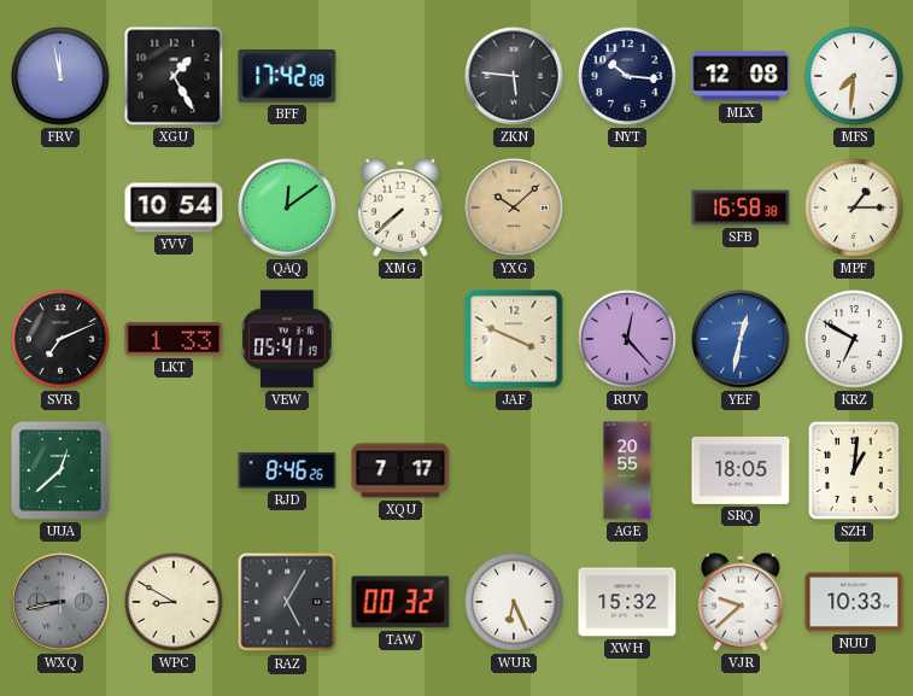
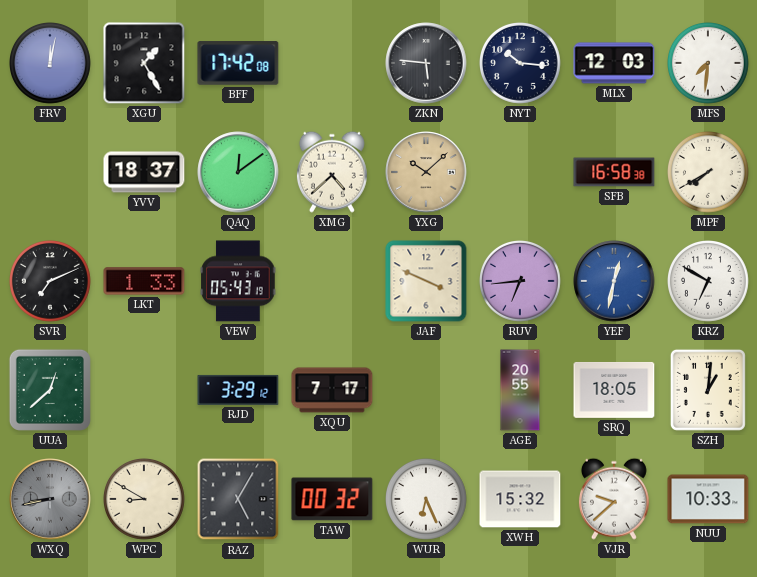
FRV: 11:58 -> 12:02
MLX: 12:08 -> 12:03
YVV: 10:54 -> 18:37
XMG: 7:38 -> 4:38
MPF: 1:15 -> 7:40
VEW: 05:41 -> 05:43
RUV: 12:23 -> 6:44
RJD: 8:46 -> 3:29
